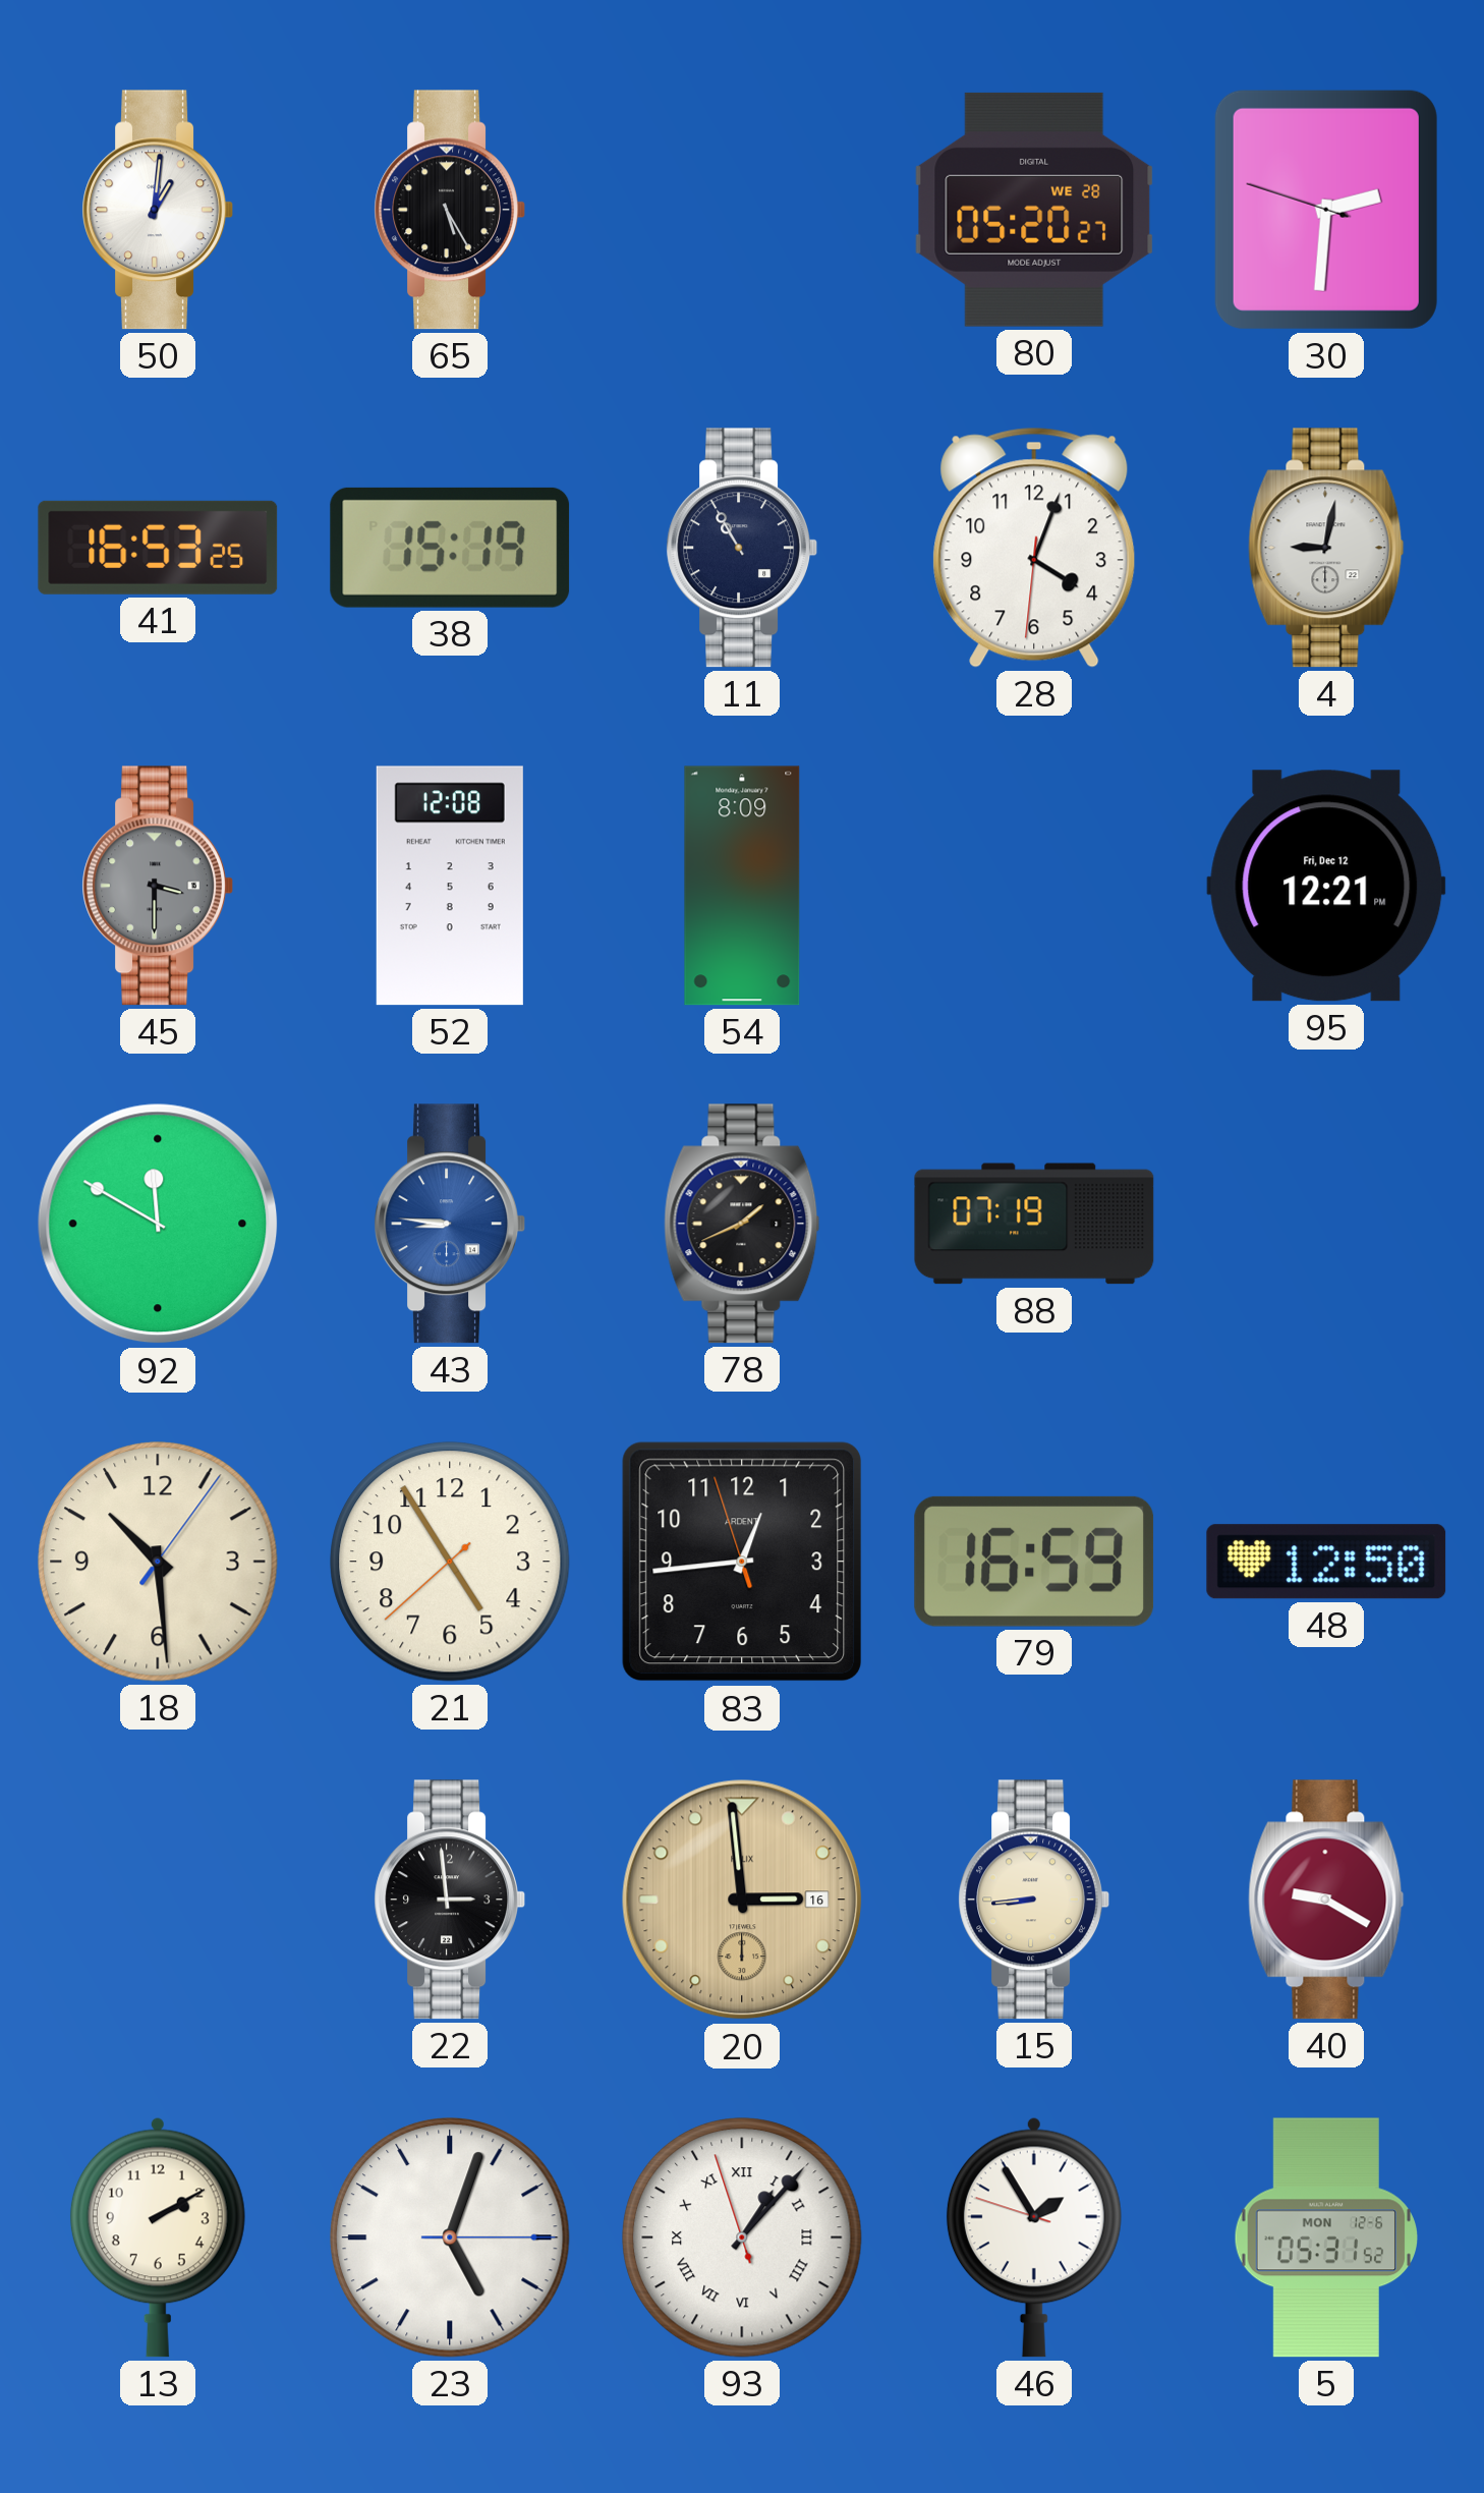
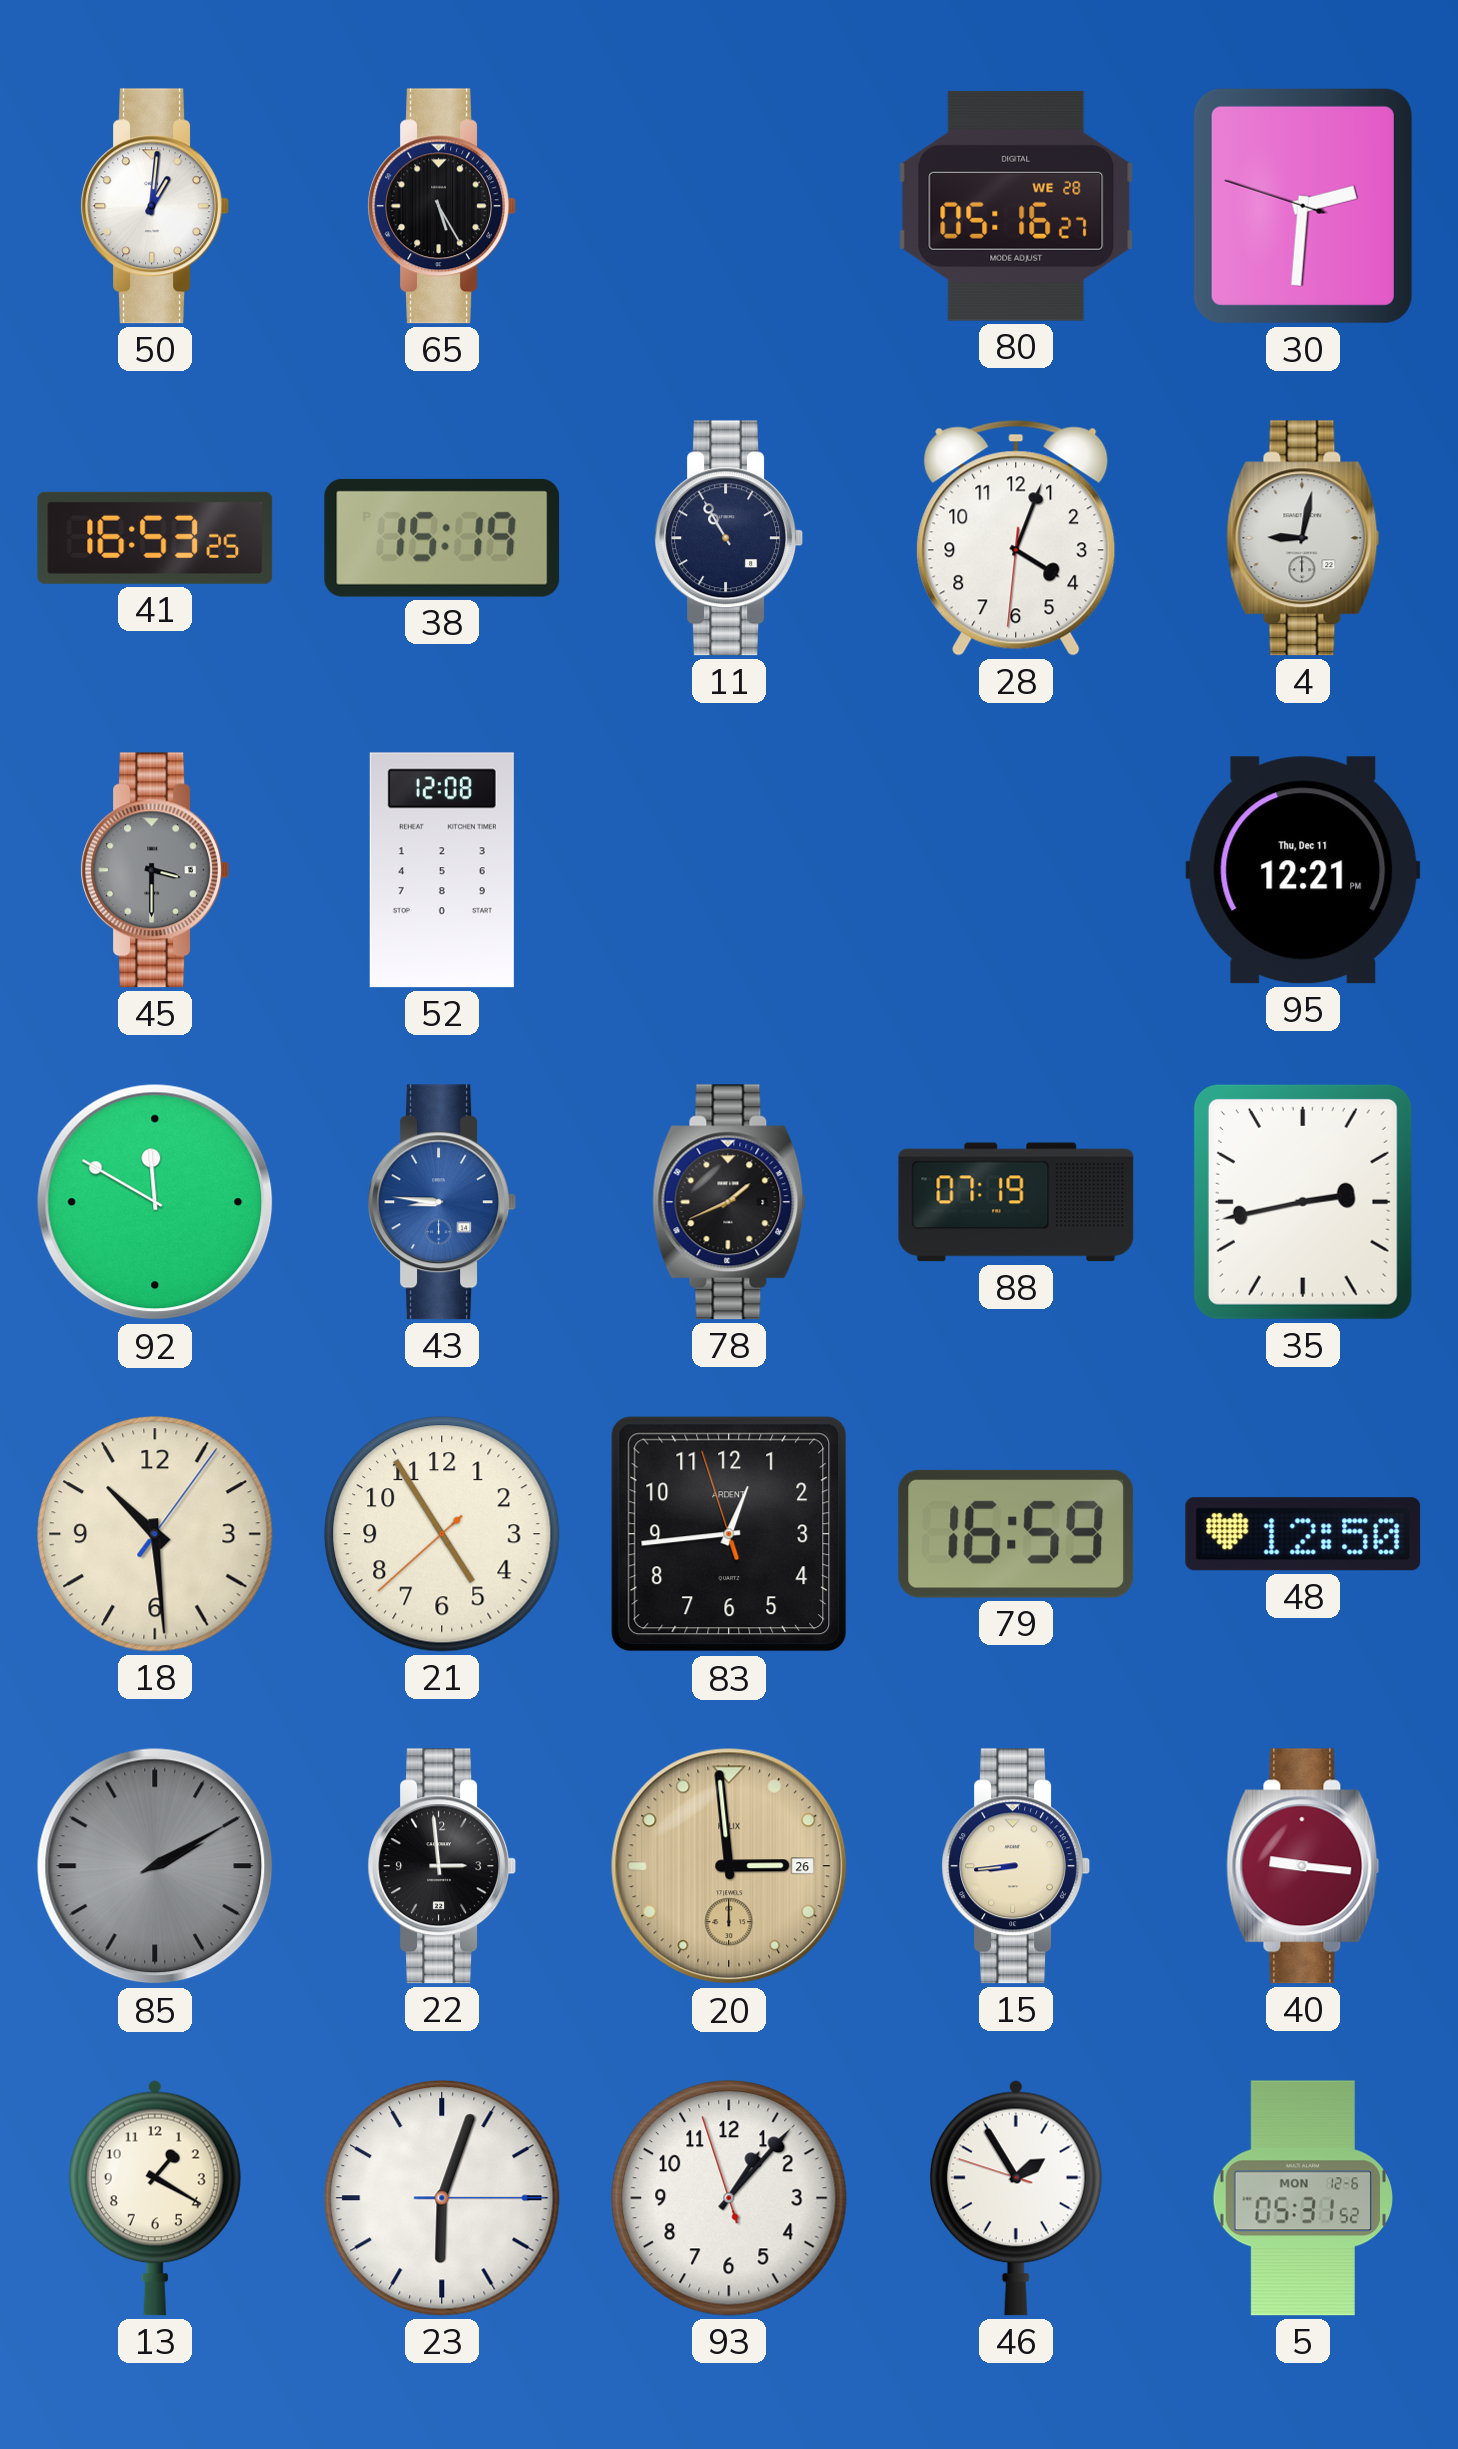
80: 05:20 -> 05:16
54: 8:09 -> none
95 date: Fri, Dec 12 -> Thu, Dec 11
35: none -> 2:43
85: none -> 2:10
20 date: 16 -> 26
40: 9:20 -> 9:16
13: 2:10 -> 1:20
23: 5:03 -> 6:03
93 numerals: Roman -> Arabic
